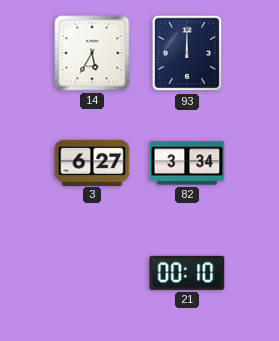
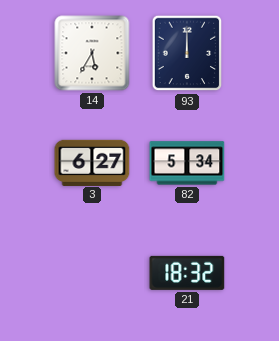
82: 3:34 -> 5:34
21: 00:10 -> 18:32
